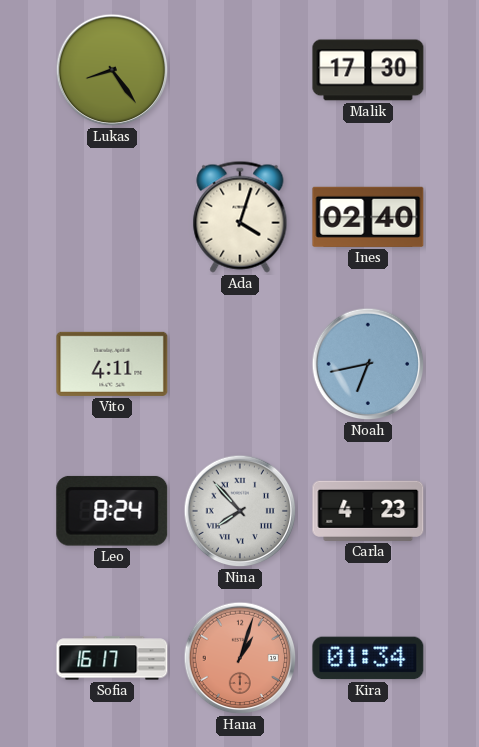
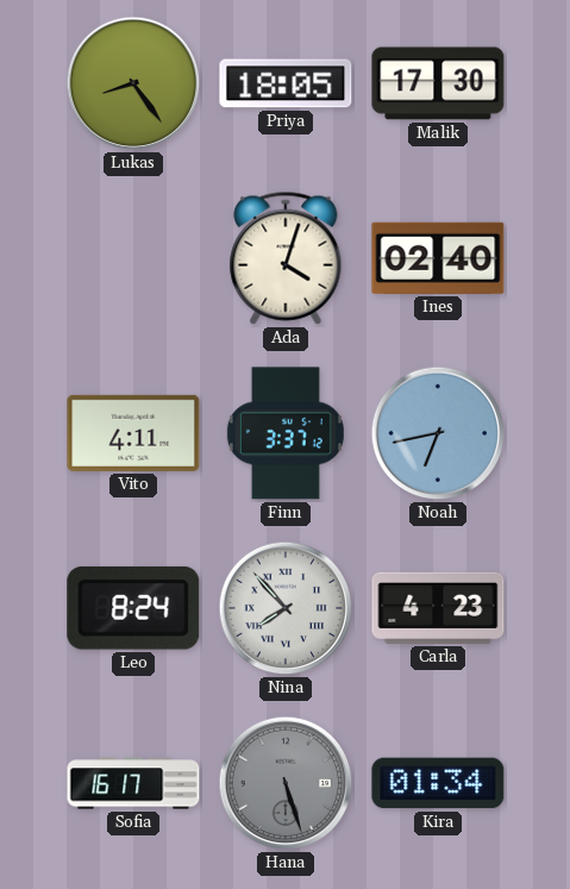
Priya: none -> 18:05
Finn: none -> 3:37
Hana: 1:03 -> 5:27
Hana dial: salmon -> grey
